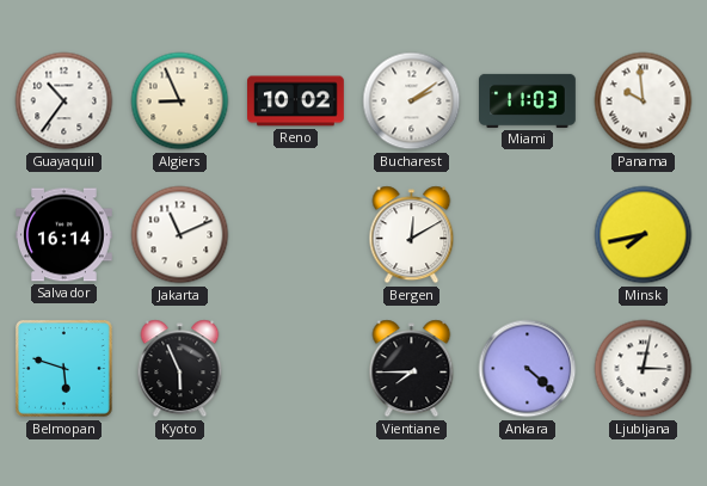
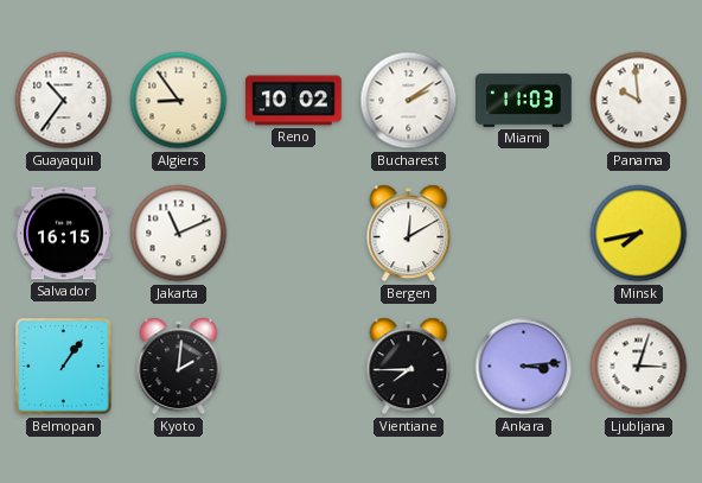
Algiers: 8:56 -> 8:54
Salvador: 16:14 -> 16:15
Belmopan: 5:48 -> 1:06
Kyoto: 5:56 -> 2:01
Ankara: 4:22 -> 3:14
Ljubljana: 3:02 -> 3:03
